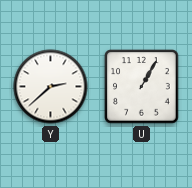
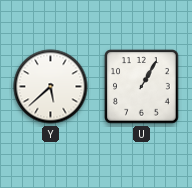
Y: 2:38 -> 5:38
